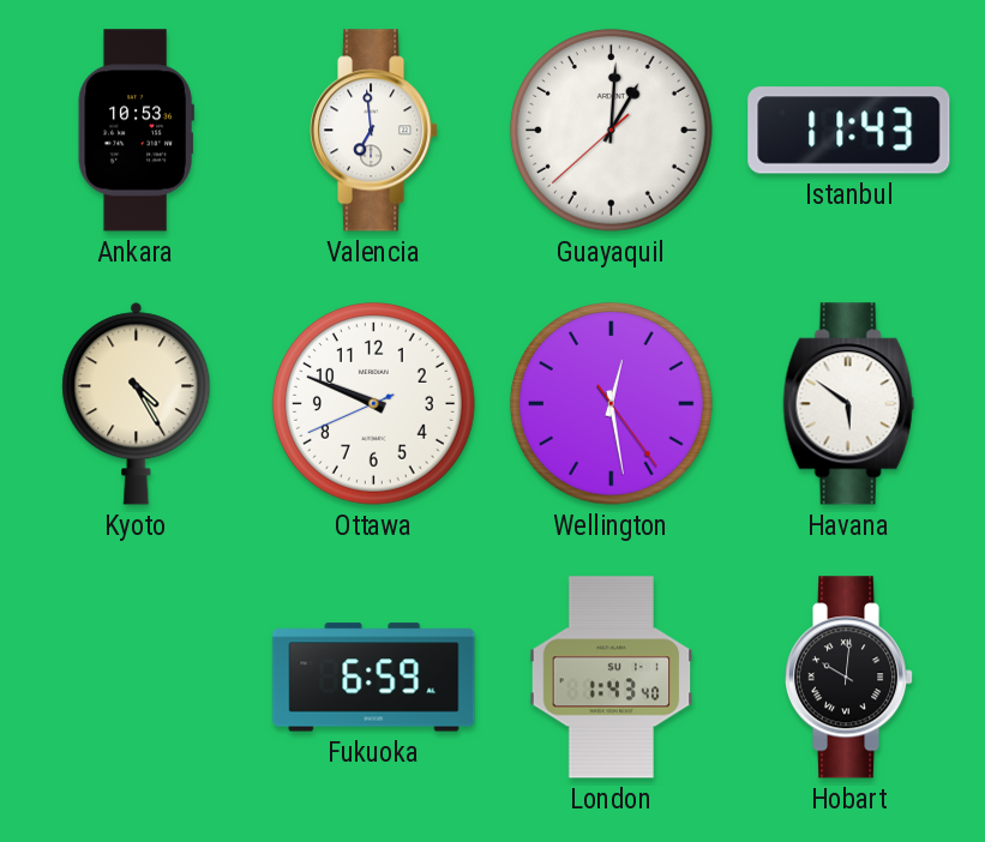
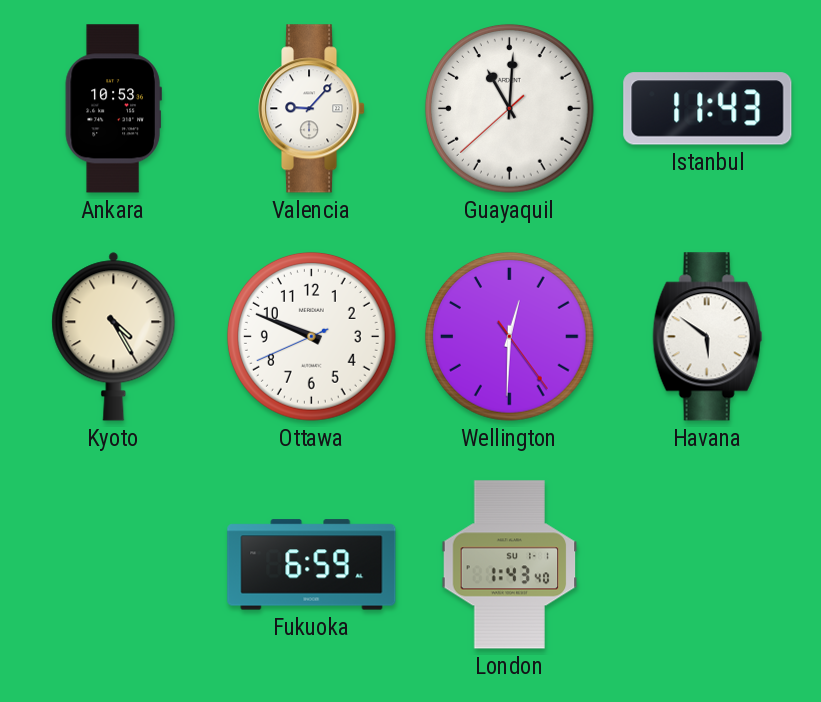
Valencia: 6:59 -> 9:07
Guayaquil: 1:00 -> 11:00
Wellington: 12:28 -> 12:30
Hobart: 10:01 -> none
